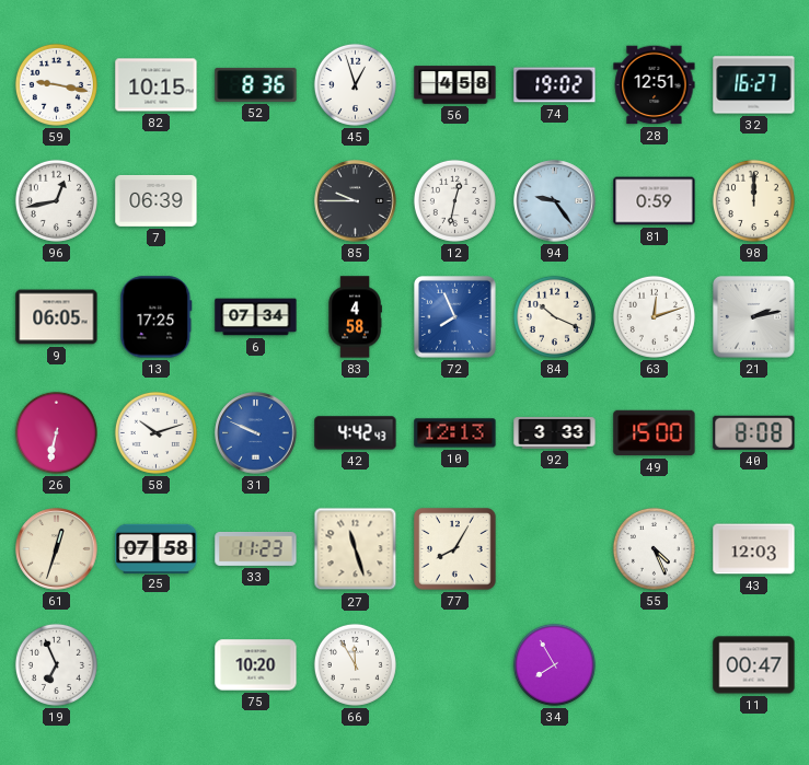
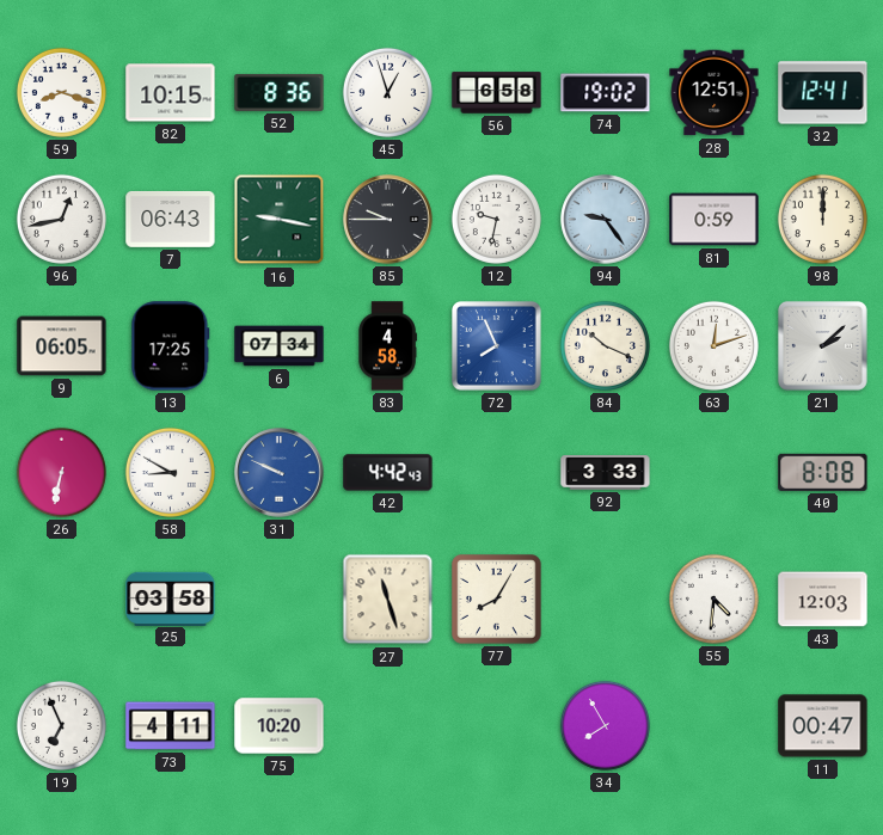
59: 9:17 -> 8:18
56: 4:58 -> 6:58
32: 16:27 -> 12:41
7: 06:39 -> 06:43
16: none -> 9:17
12: 12:32 -> 9:32
21: 2:13 -> 2:08
58: 10:12 -> 8:50
10: 12:13 -> none
49: 15:00 -> none
61: 12:33 -> none
25: 07:58 -> 03:58
33: 11:23 -> none
55: 4:26 -> 4:31
73: none -> 4:11
66: 11:55 -> none
